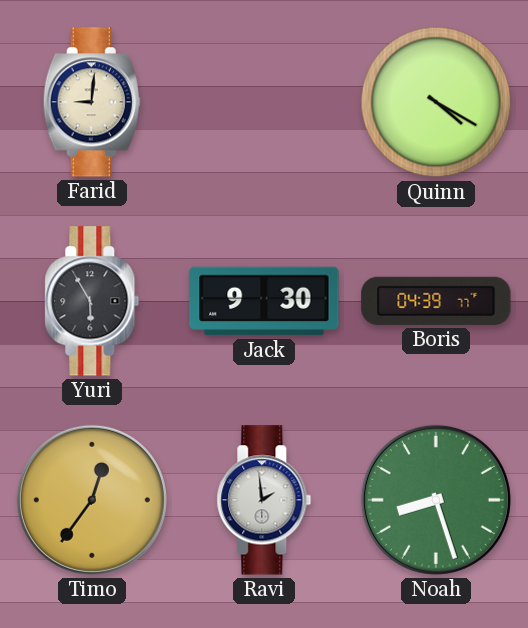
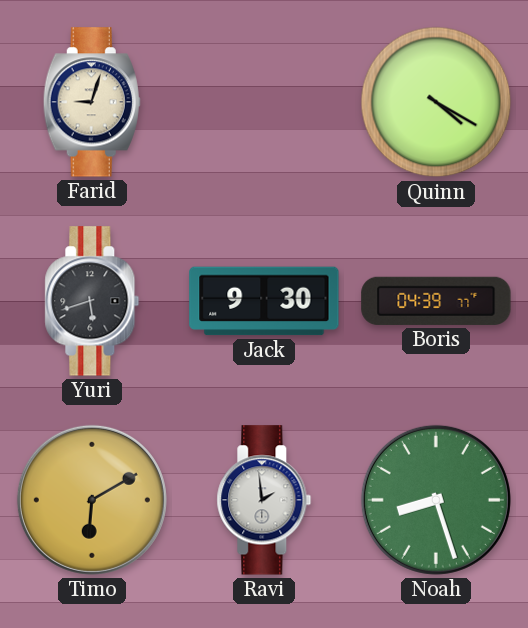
Farid: 9:01 -> 9:03
Yuri: 5:55 -> 5:42
Timo: 12:36 -> 6:10
